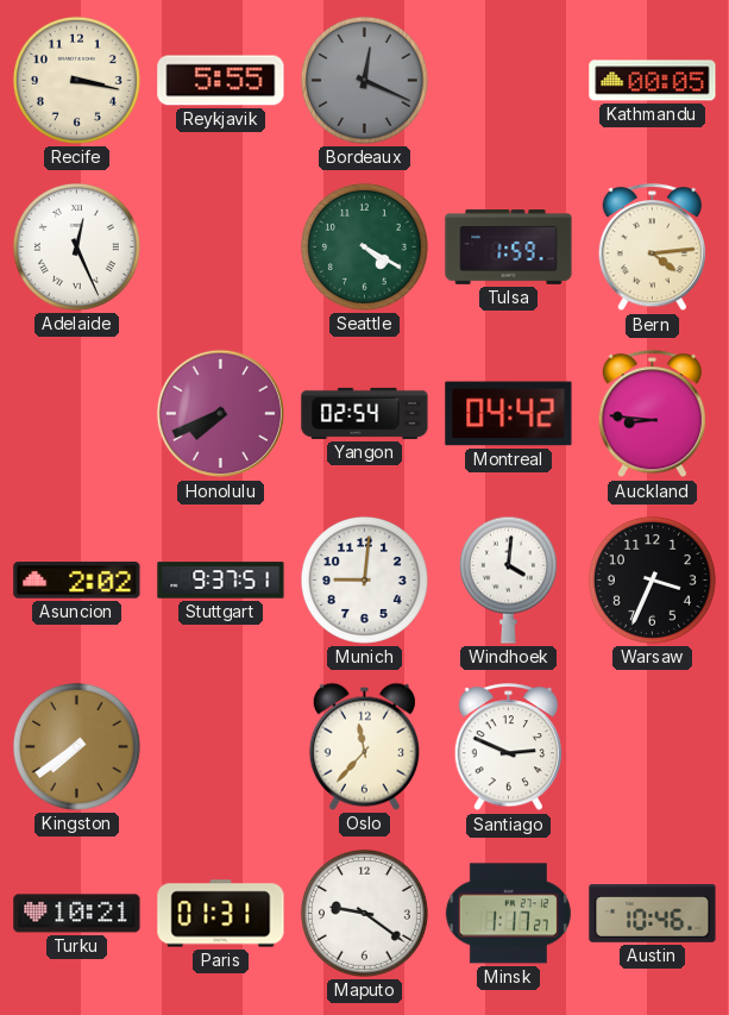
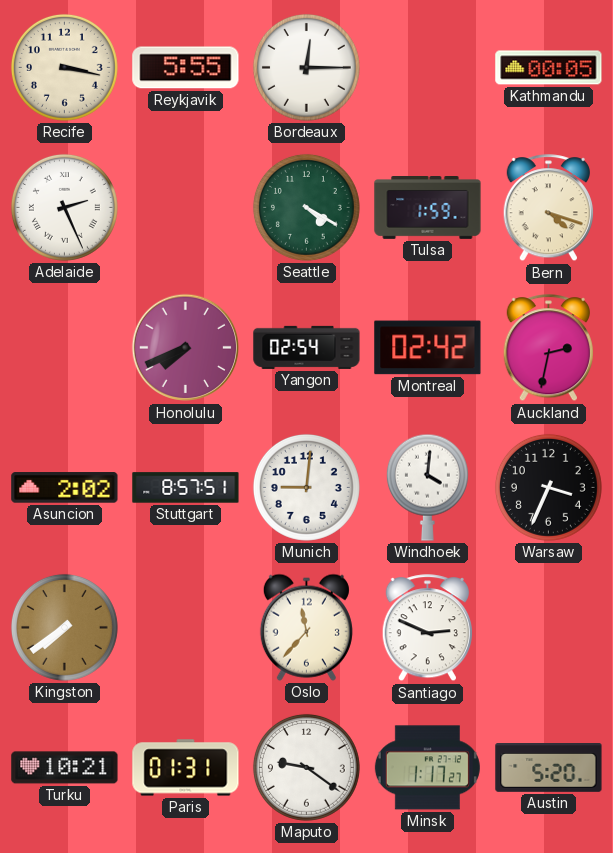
Bordeaux: 12:19 -> 12:15
Bordeaux dial: grey -> white
Adelaide: 12:26 -> 2:26
Bern: 4:14 -> 4:18
Montreal: 04:42 -> 02:42
Auckland: 8:46 -> 2:32
Stuttgart: 9:37 -> 8:57
Austin: 10:46 -> 5:20
